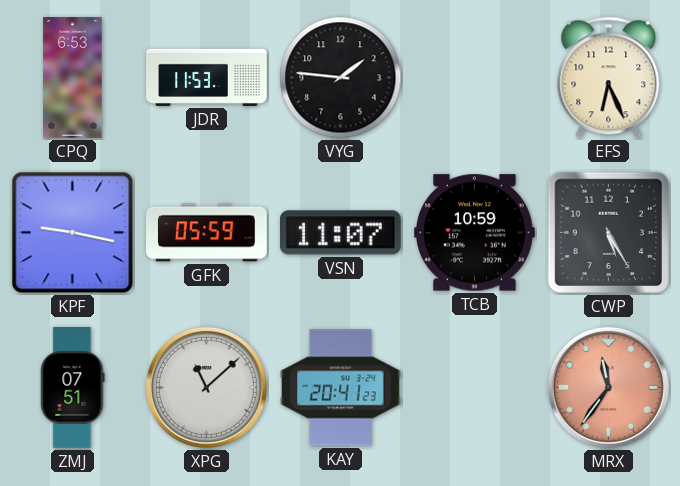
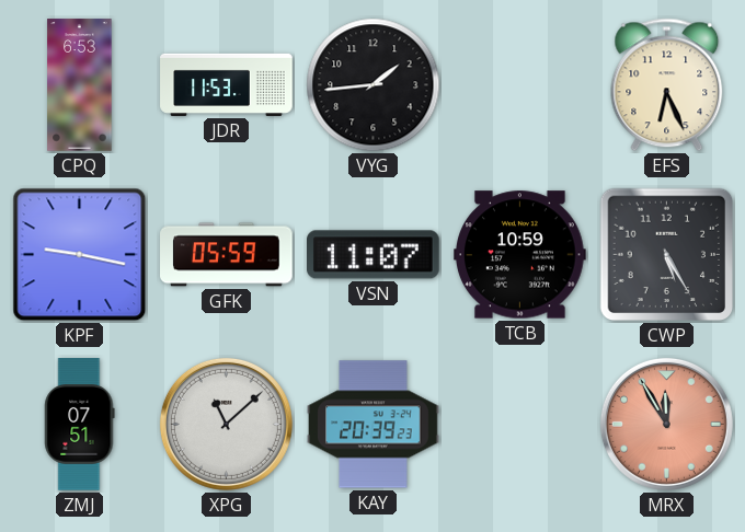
VYG: 1:46 -> 1:44
KAY: 20:41 -> 20:39
MRX: 11:36 -> 11:55
